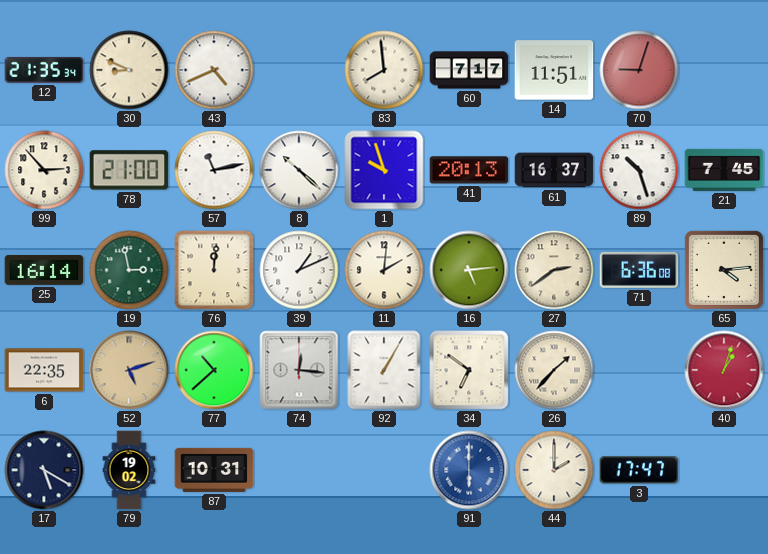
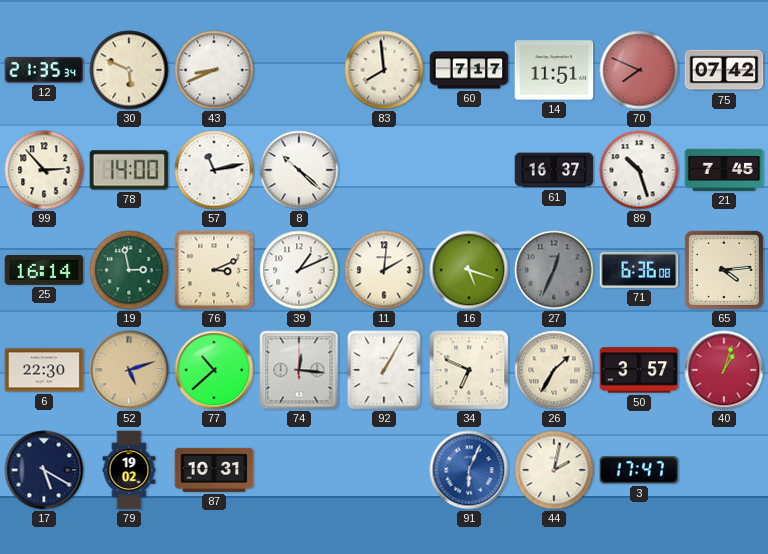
30: 8:49 -> 5:49
43: 4:41 -> 8:41
70: 9:03 -> 7:49
75: none -> 07:42
78: 21:00 -> 14:00
1: 9:57 -> none
41: 20:13 -> none
76: 12:01 -> 3:11
16: 5:14 -> 5:18
27: 2:39 -> 12:34
27 dial: cream -> grey
6: 22:35 -> 22:30
34: 6:51 -> 6:49
26: 1:37 -> 1:35
50: none -> 3:57
91: 6:00 -> 6:04
44: 2:00 -> 2:02
